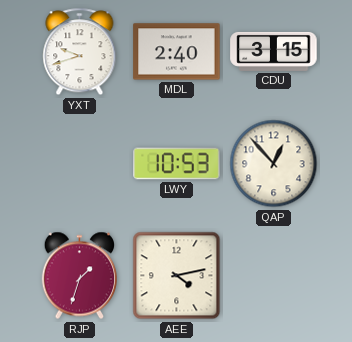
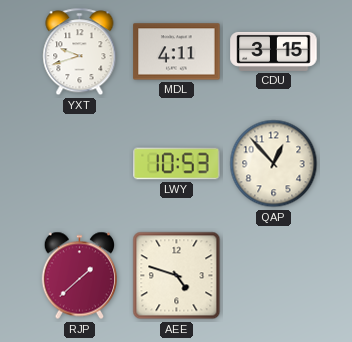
MDL: 2:40 -> 4:11
RJP: 1:33 -> 1:38
AEE: 4:13 -> 4:48
